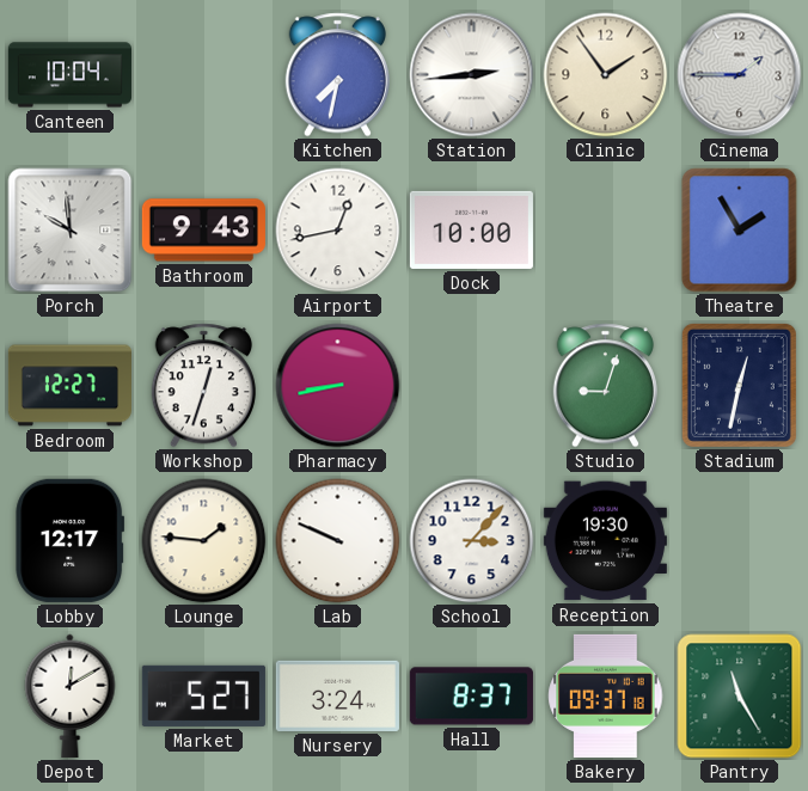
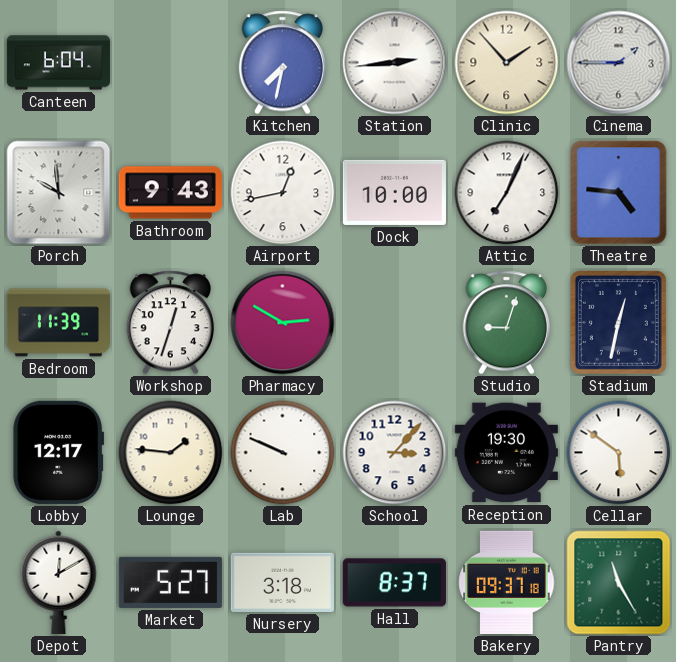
Canteen: 10:04 -> 6:04
Clinic: 1:54 -> 1:53
Attic: none -> 7:04
Theatre: 1:55 -> 4:46
Bedroom: 12:27 -> 11:39
Pharmacy: 8:43 -> 2:50
Cellar: none -> 5:51
Nursery: 3:24 -> 3:18
